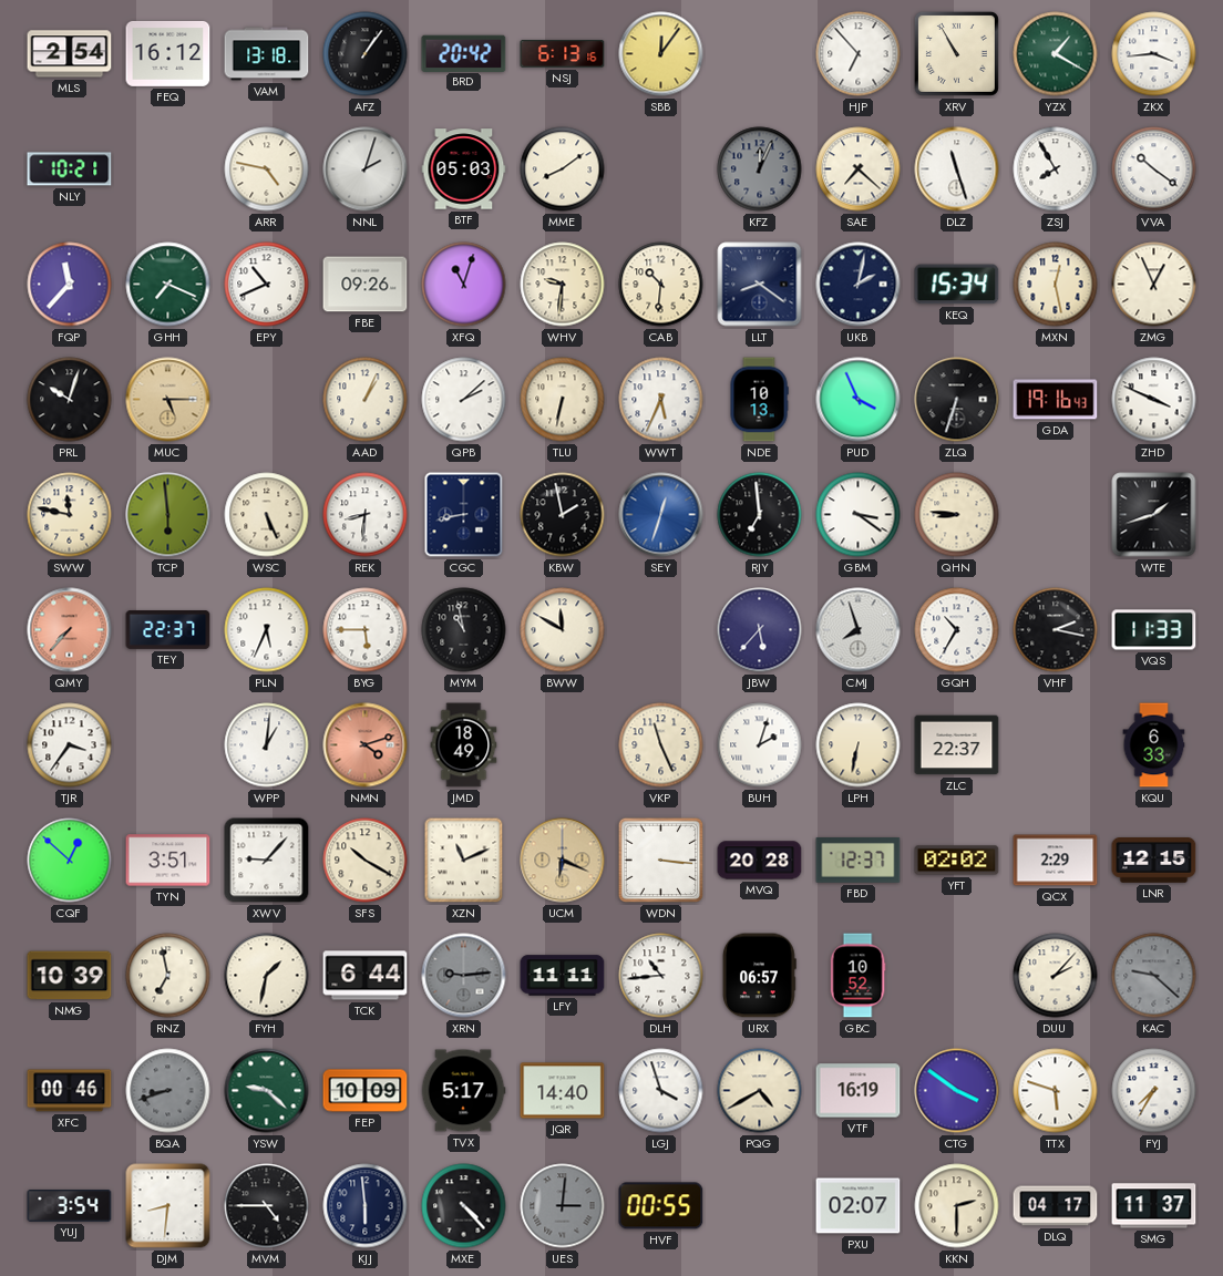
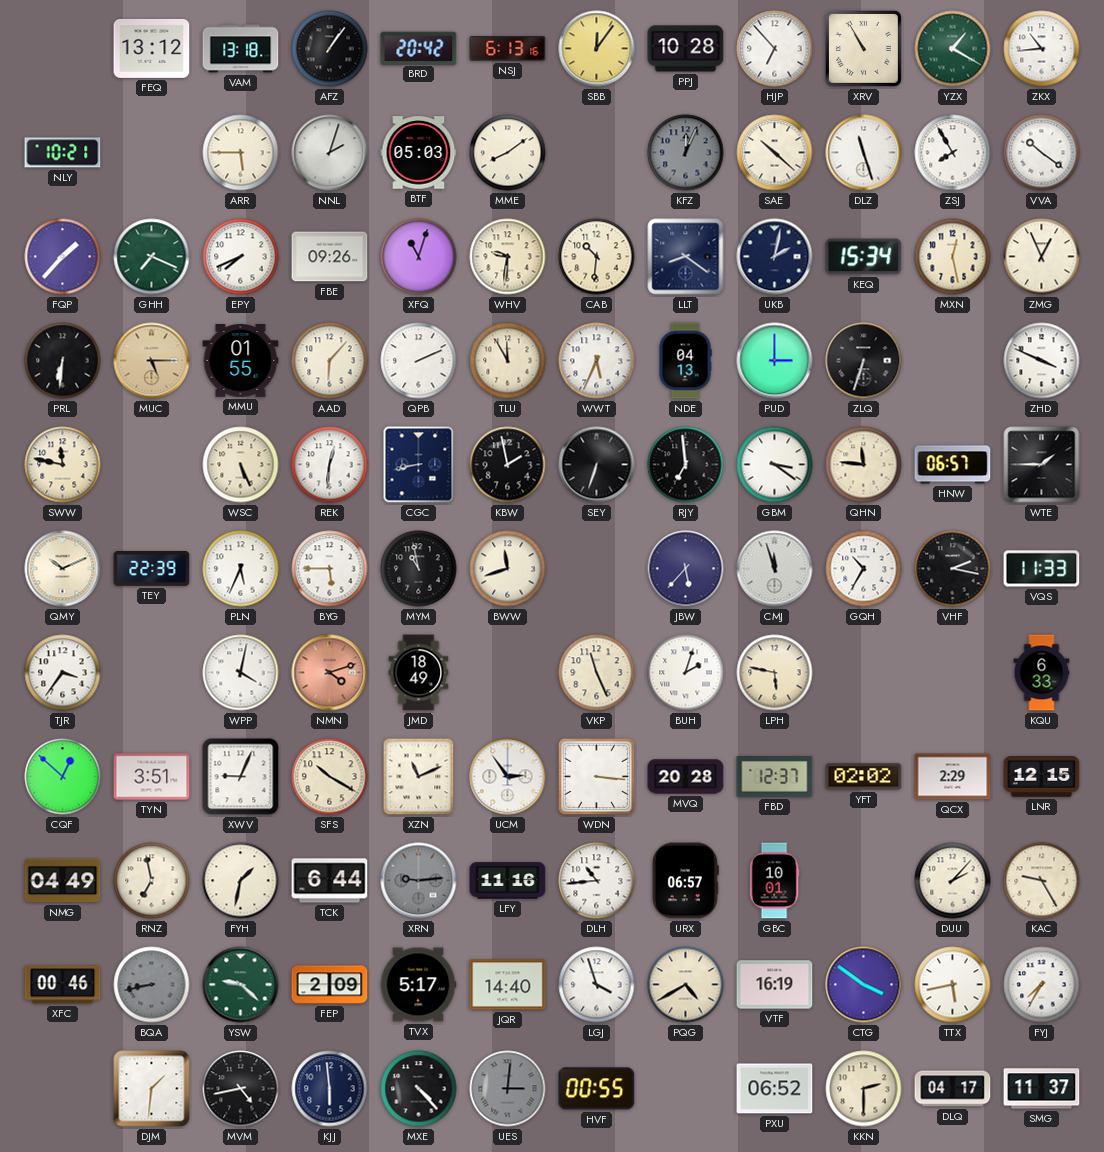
MLS: 2:54 -> none
FEQ: 16:12 -> 13:12
PPJ: none -> 10:28
ZKX: 3:44 -> 10:44
ARR: 4:47 -> 5:45
SAE: 7:22 -> 10:22
FQP: 11:37 -> 1:37
EPY: 10:41 -> 7:41
PRL: 10:03 -> 6:31
MMU: none -> 01:55
AAD: 1:04 -> 6:07
QPB: 2:08 -> 2:11
TLU: 6:32 -> 11:55
NDE: 10:13 -> 04:13
PUD: 3:56 -> 3:00
GDA: 19:16 -> none
TCP: 5:59 -> none
REK: 8:31 -> 12:31
SEY: 12:33 -> 6:33
SEY dial: blue -> black
QHN: 8:46 -> 11:46
HNW: none -> 06:57
WTE: 1:42 -> 1:45
QMY: 7:37 -> 10:11
QMY dial: salmon -> cream
TEY: 22:37 -> 22:39
BWW: 11:50 -> 11:42
CMJ: 7:57 -> 11:57
WPP: 1:01 -> 4:02
LPH: 6:32 -> 5:47
ZLC: 22:37 -> none
XWV: 9:07 -> 9:04
UCM: 6:19 -> 2:54
UCM dial: champagne -> white
NMG: 10:39 -> 04:49
LFY: 11:11 -> 11:16
GBC: 10:52 -> 10:01
KAC: 9:22 -> 9:25
KAC dial: grey -> cream
BQA: 8:42 -> 8:43
FEP: 10:09 -> 2:09
TTX: 5:48 -> 5:43
YUJ: 3:54 -> none
DJM: 8:31 -> 1:31
MVM: 4:45 -> 4:43
PXU: 02:07 -> 06:52
